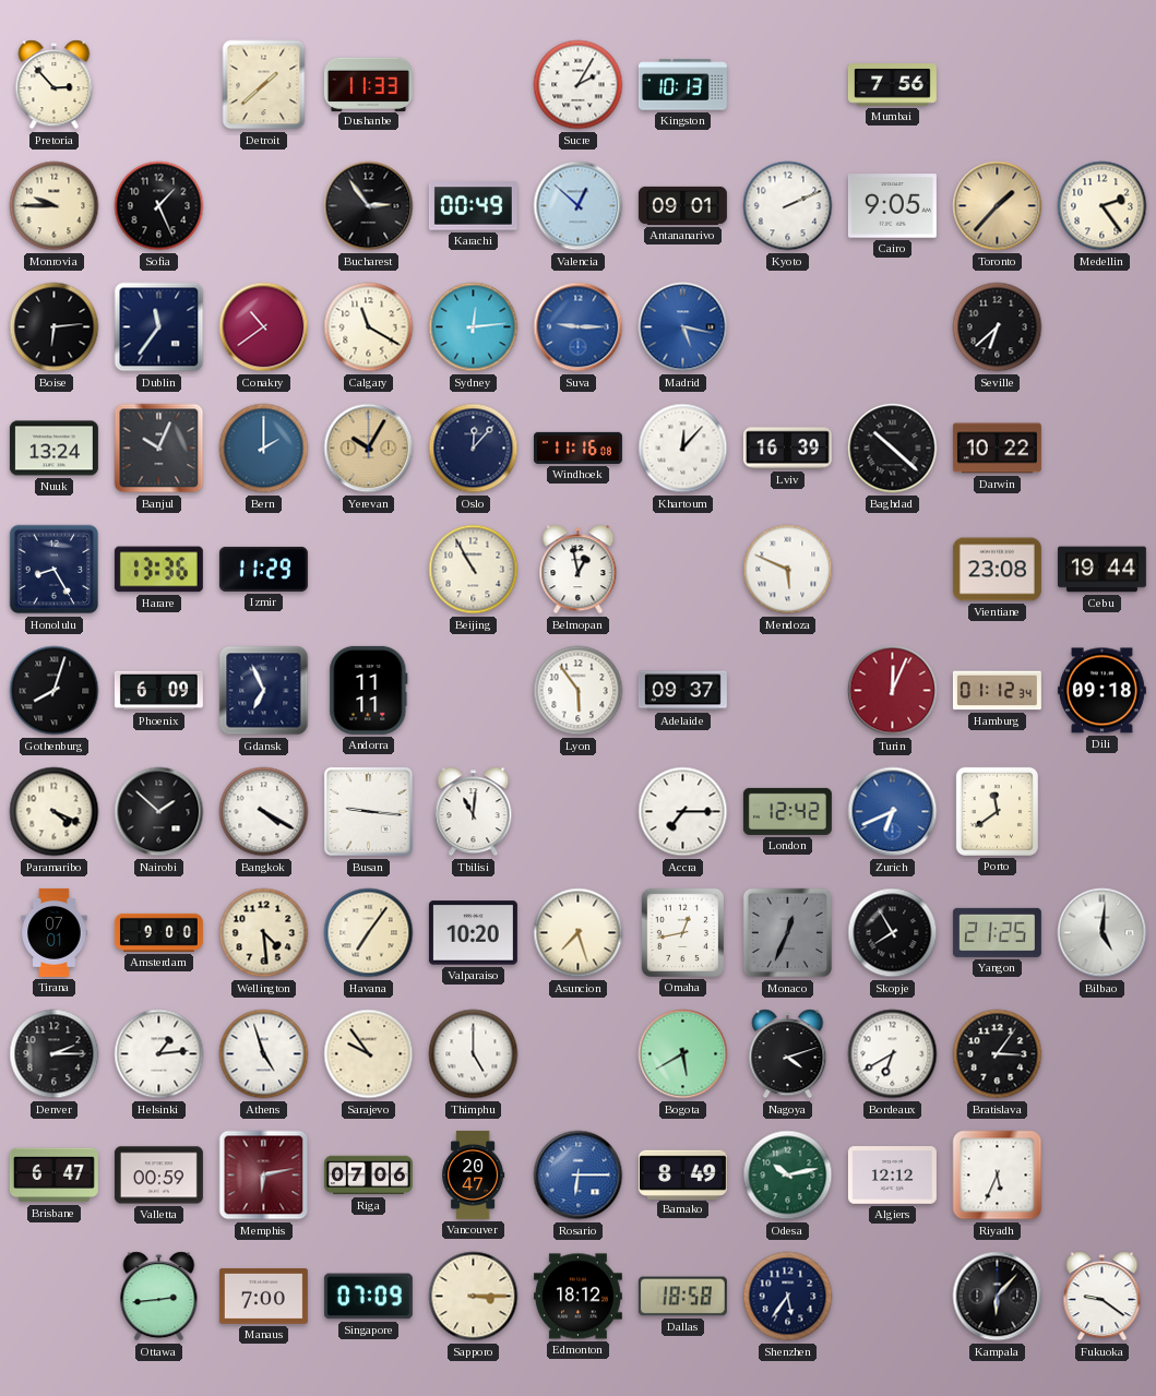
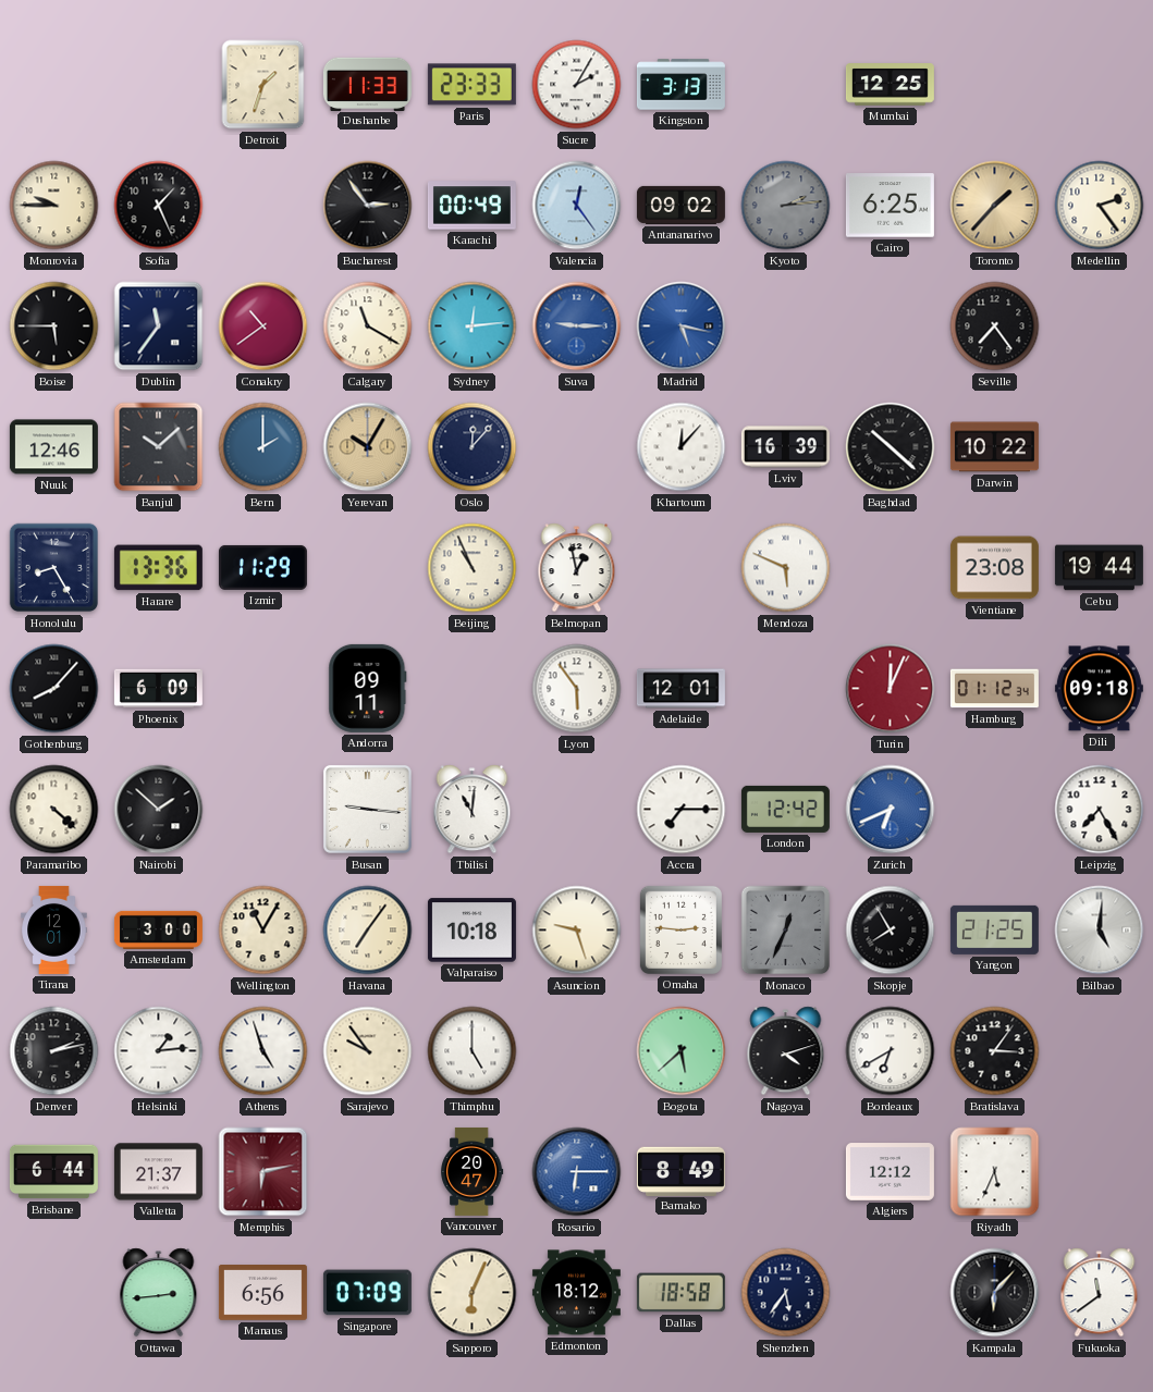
Pretoria: 2:53 -> none
Detroit: 1:38 -> 1:33
Paris: none -> 23:33
Kingston: 10:13 -> 3:13
Mumbai: 7:56 -> 12:25
Valencia: 12:52 -> 12:24
Antananarivo: 09:01 -> 09:02
Kyoto: 2:11 -> 2:14
Kyoto dial: white -> grey
Cairo: 9:05 -> 6:25
Boise: 6:14 -> 5:45
Seville: 6:38 -> 7:24
Nuuk: 13:24 -> 12:46
Banjul: 10:04 -> 10:08
Windhoek: 11:16 -> none
Beijing: 10:55 -> 10:56
Gothenburg: 8:03 -> 8:07
Gdansk: 6:56 -> none
Andorra: 11:11 -> 09:11
Adelaide: 09:37 -> 12:01
Paramaribo: 4:19 -> 4:22
Bangkok: 4:20 -> none
Porto: 11:39 -> none
Leipzig: none -> 7:25
Tirana: 07:01 -> 12:01
Amsterdam: 9:00 -> 3:00
Wellington: 4:29 -> 11:05
Valparaiso: 10:20 -> 10:18
Asuncion: 7:27 -> 9:27
Omaha: 12:43 -> 2:46
Denver: 2:15 -> 2:13
Bogota: 5:40 -> 5:38
Brisbane: 6:47 -> 6:44
Valletta: 00:59 -> 21:37
Riga: 07:06 -> none
Odesa: 10:13 -> none
Manaus: 7:00 -> 6:56
Sapporo: 3:15 -> 6:04
Fukuoka: 9:21 -> 11:39
